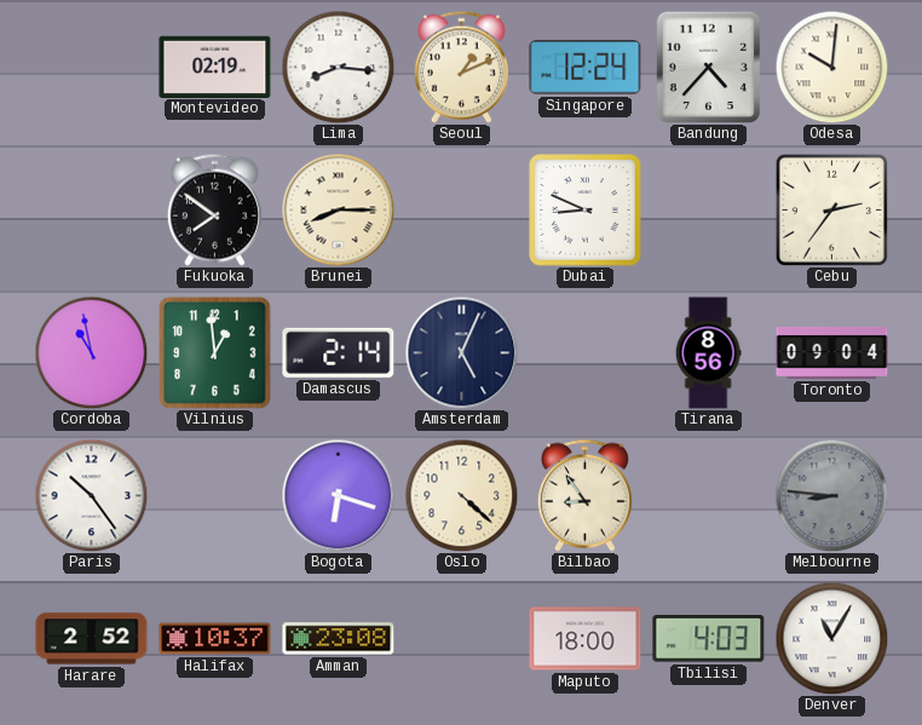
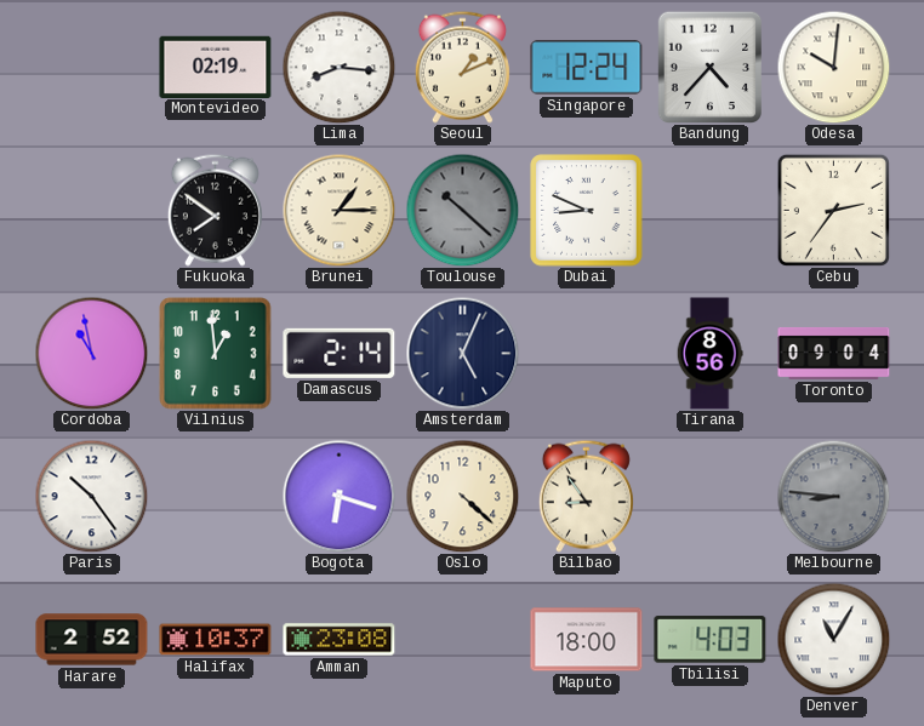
Brunei: 8:15 -> 1:15
Toulouse: none -> 10:22
